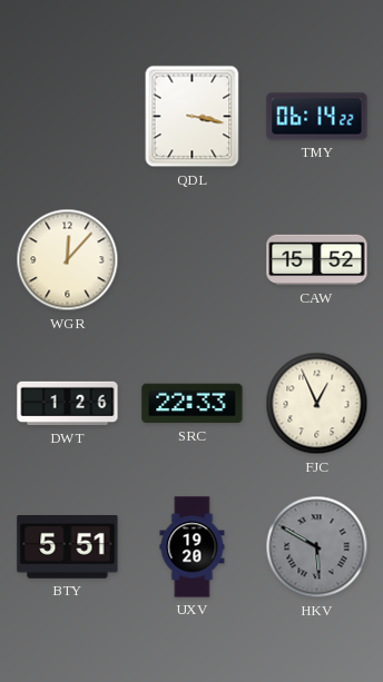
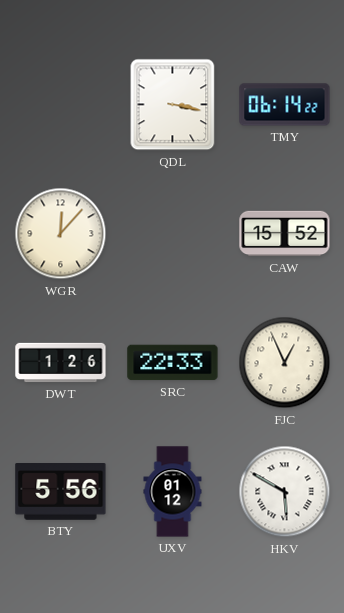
BTY: 5:51 -> 5:56
UXV: 19:20 -> 01:12
HKV dial: grey -> white
